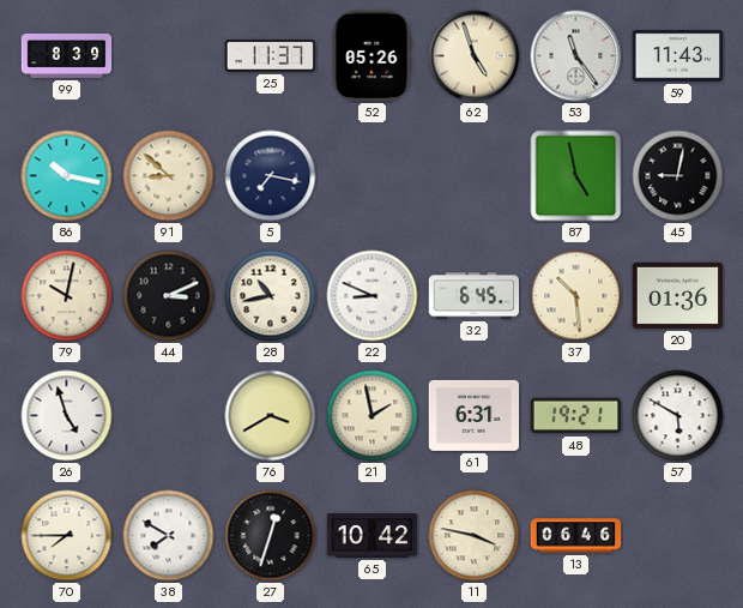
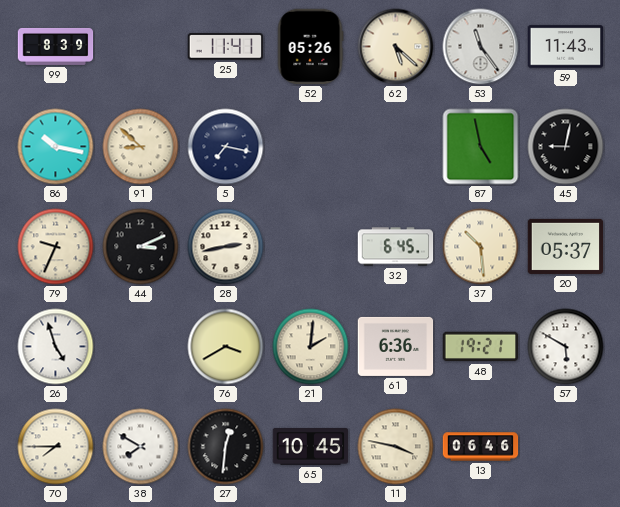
25: 11:37 -> 11:41
62: 4:57 -> 5:22
79: 10:02 -> 9:34
28: 10:43 -> 2:43
22: 8:49 -> none
20: 01:36 -> 05:37
21: 1:58 -> 2:01
61: 6:31 -> 6:36
27: 12:33 -> 12:31
65: 10:42 -> 10:45
